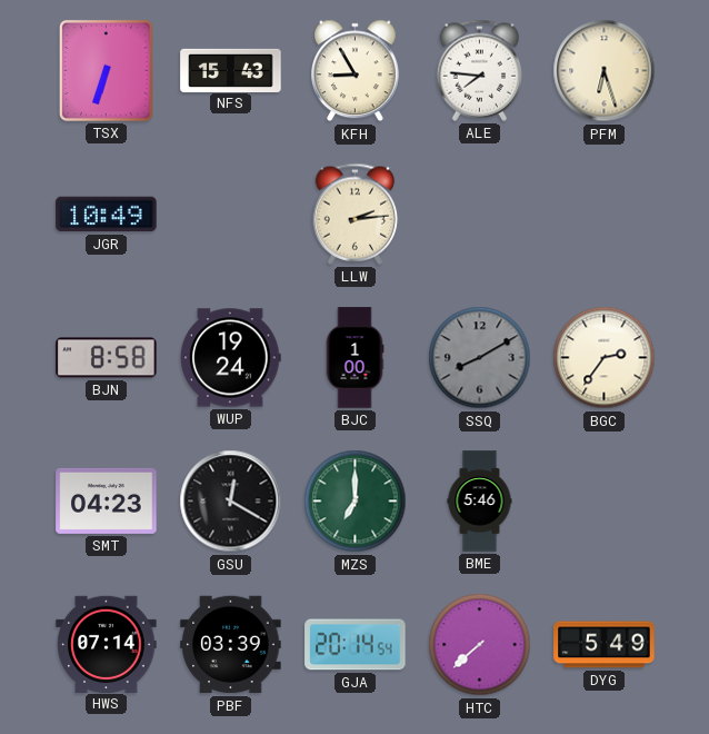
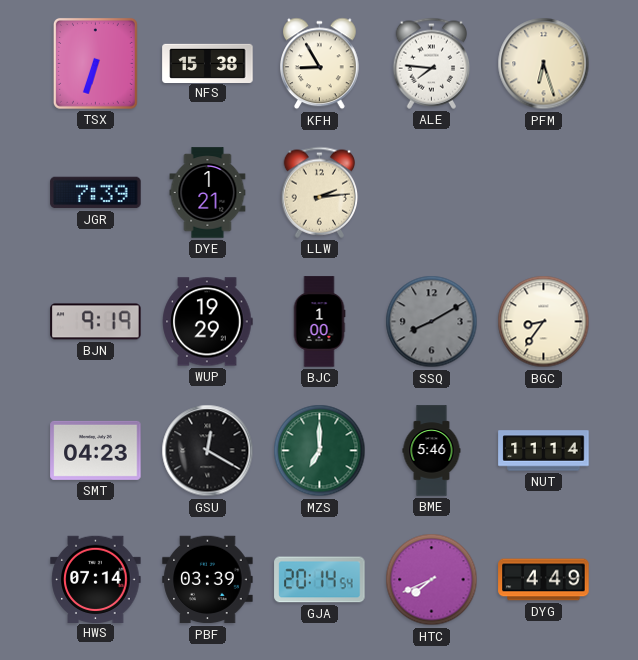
NFS: 15:43 -> 15:38
JGR: 10:49 -> 7:39
DYE: none -> 1:21
BJN: 8:58 -> 9:19
WUP: 19:24 -> 19:29
BGC: 2:36 -> 8:36
NUT: none -> 11:14
HTC: 7:38 -> 7:41
DYG: 5:49 -> 4:49
